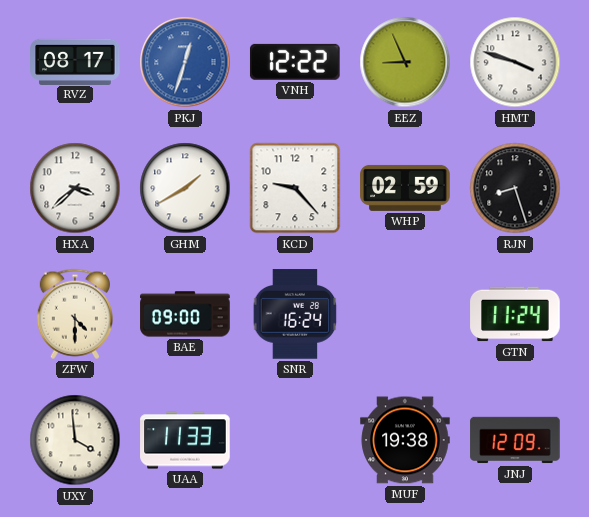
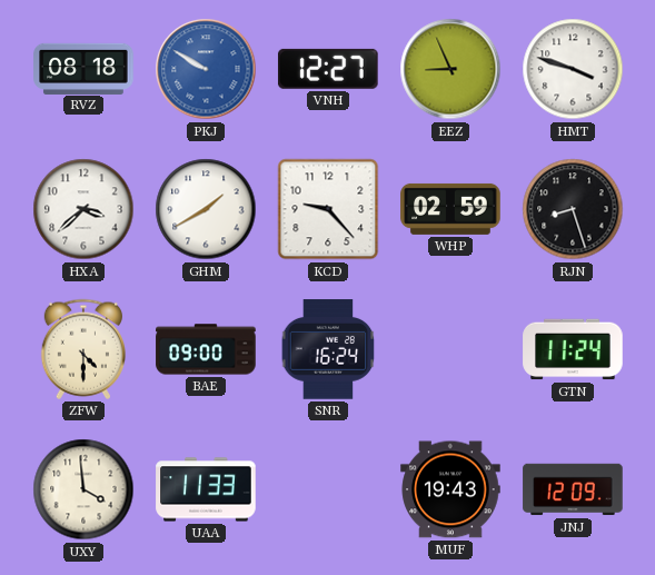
RVZ: 08:17 -> 08:18
PKJ: 12:33 -> 9:50
VNH: 12:22 -> 12:27
MUF: 19:38 -> 19:43
